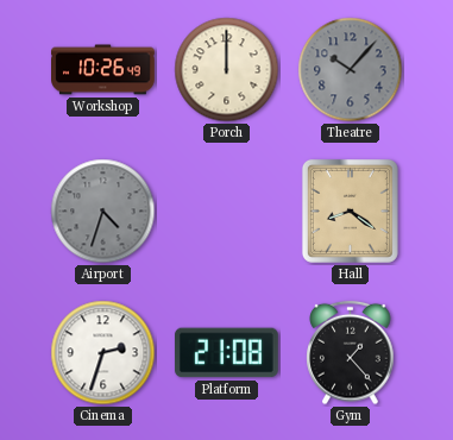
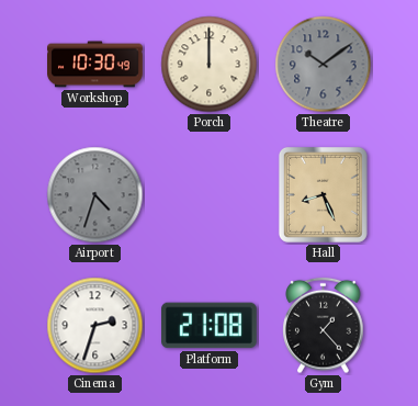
Workshop: 10:26 -> 10:30
Theatre: 10:07 -> 10:09
Hall: 8:21 -> 8:26
